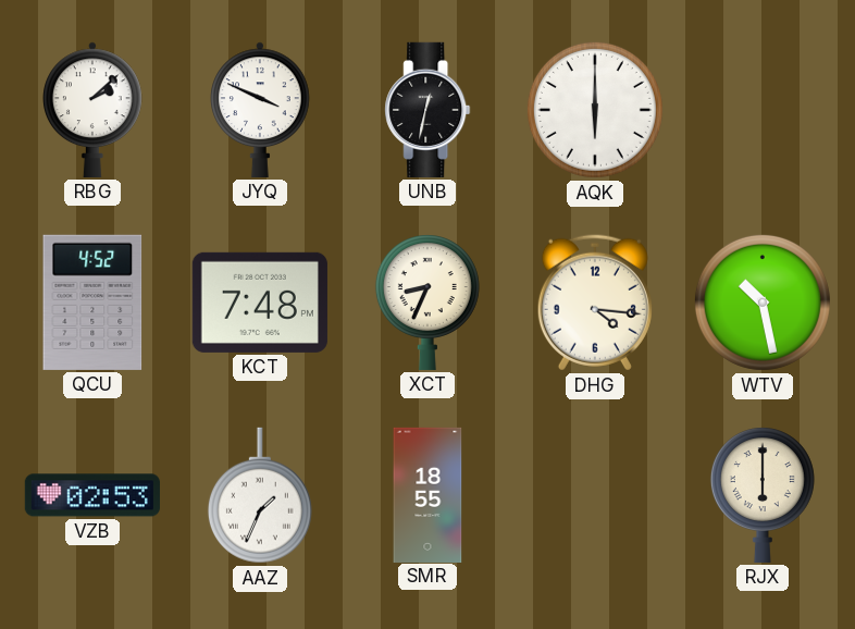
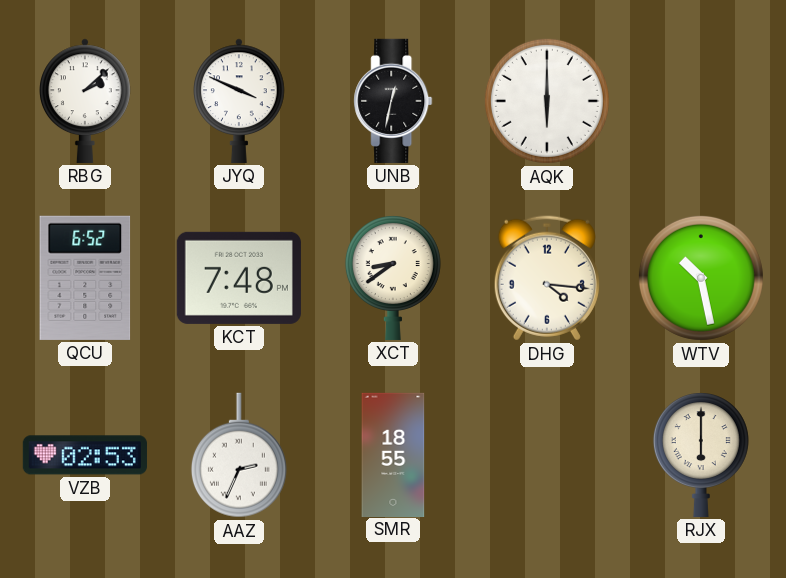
QCU: 4:52 -> 6:52
XCT: 8:34 -> 8:39
AAZ: 1:34 -> 2:34
